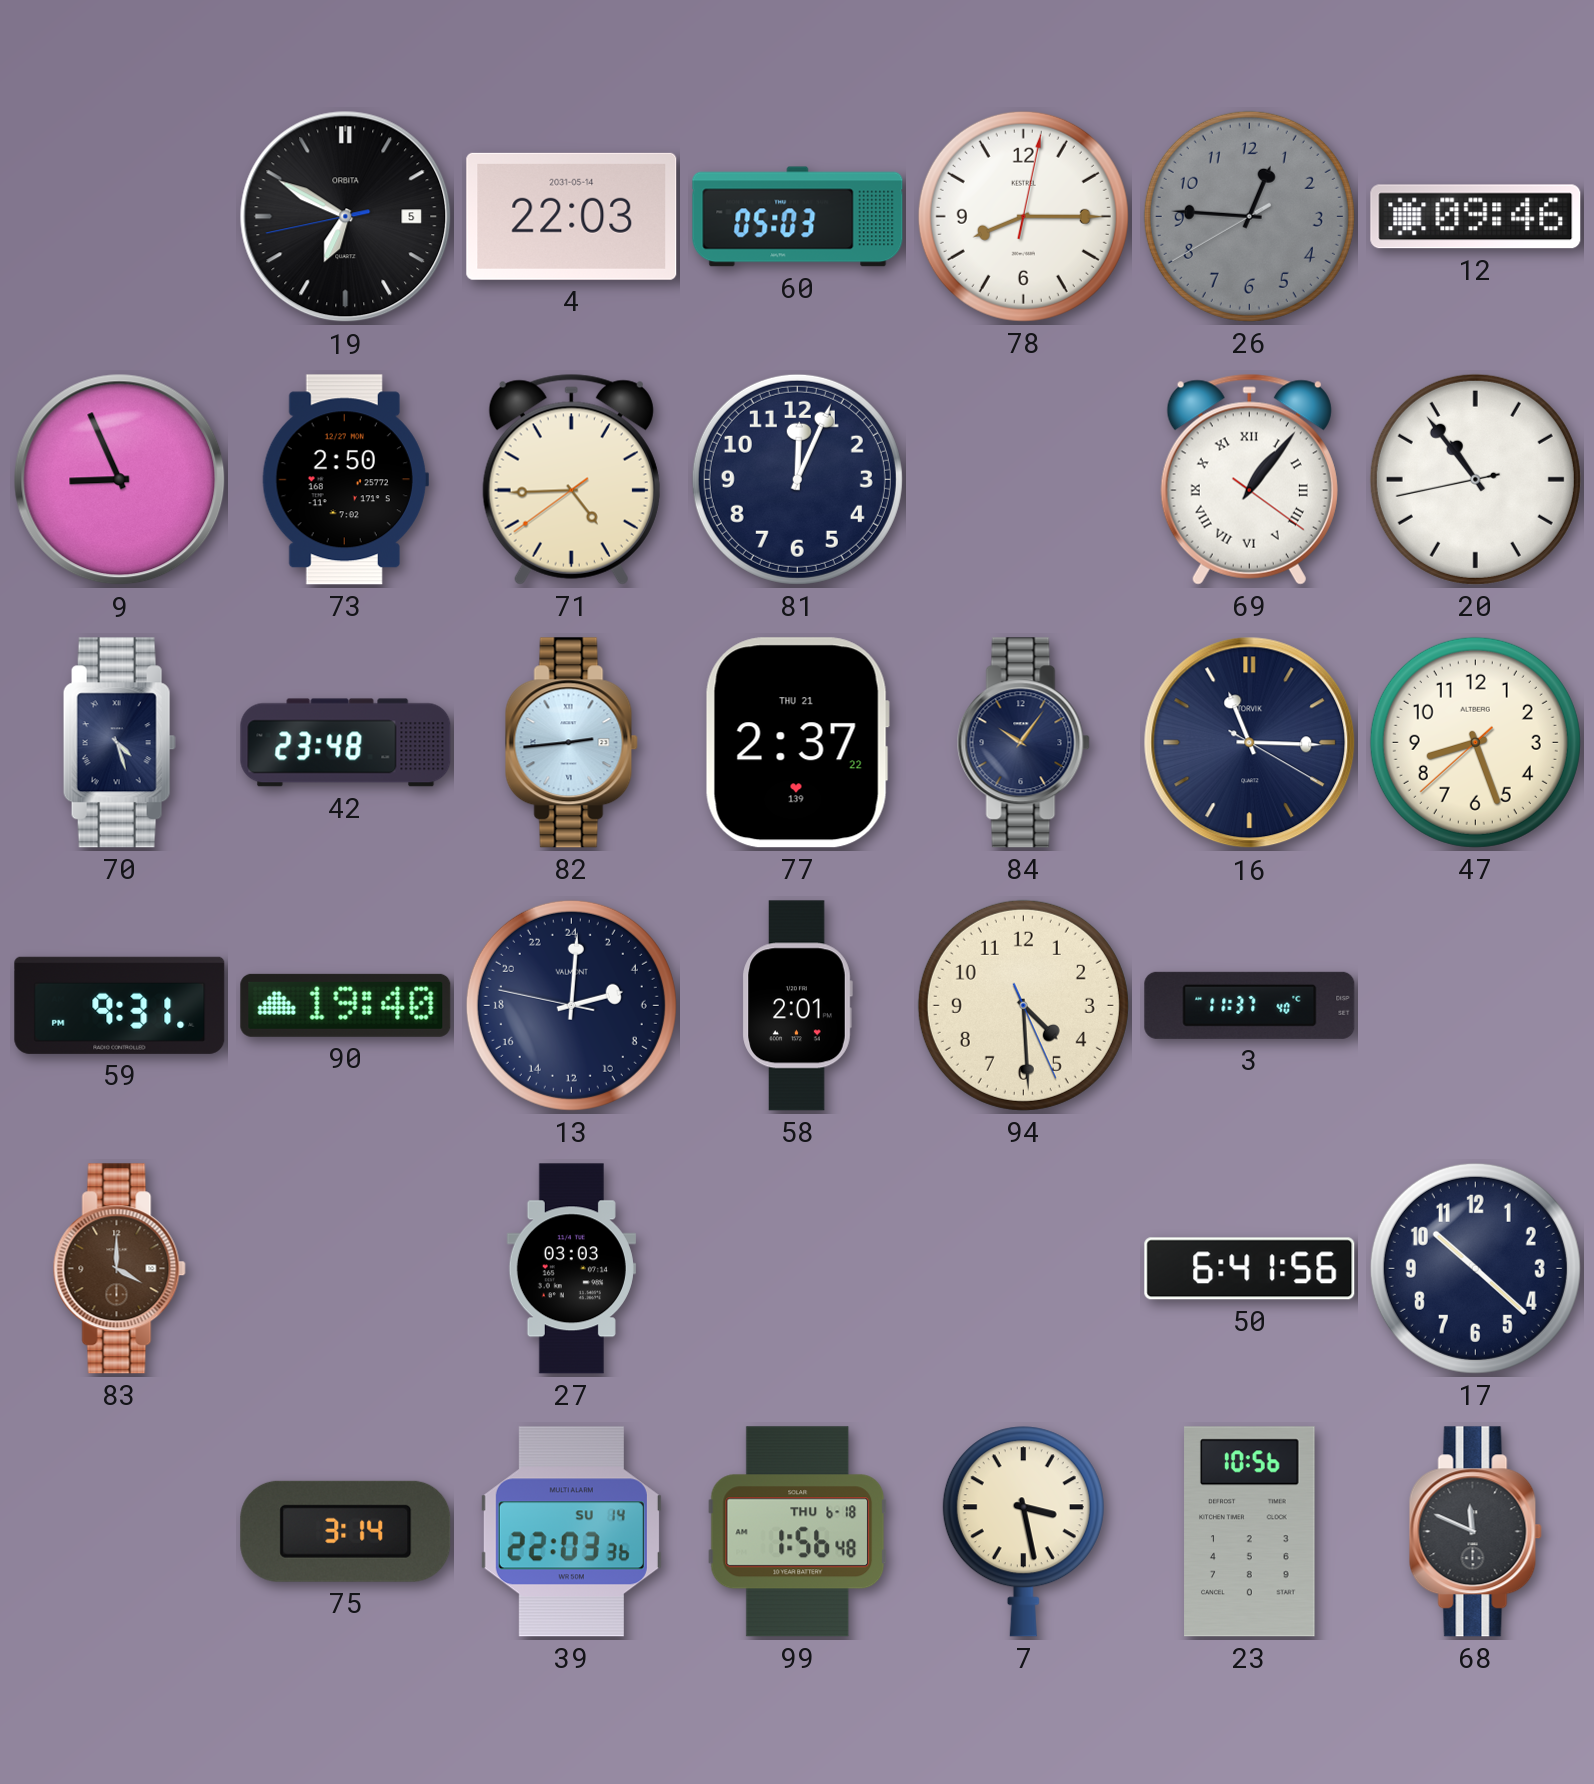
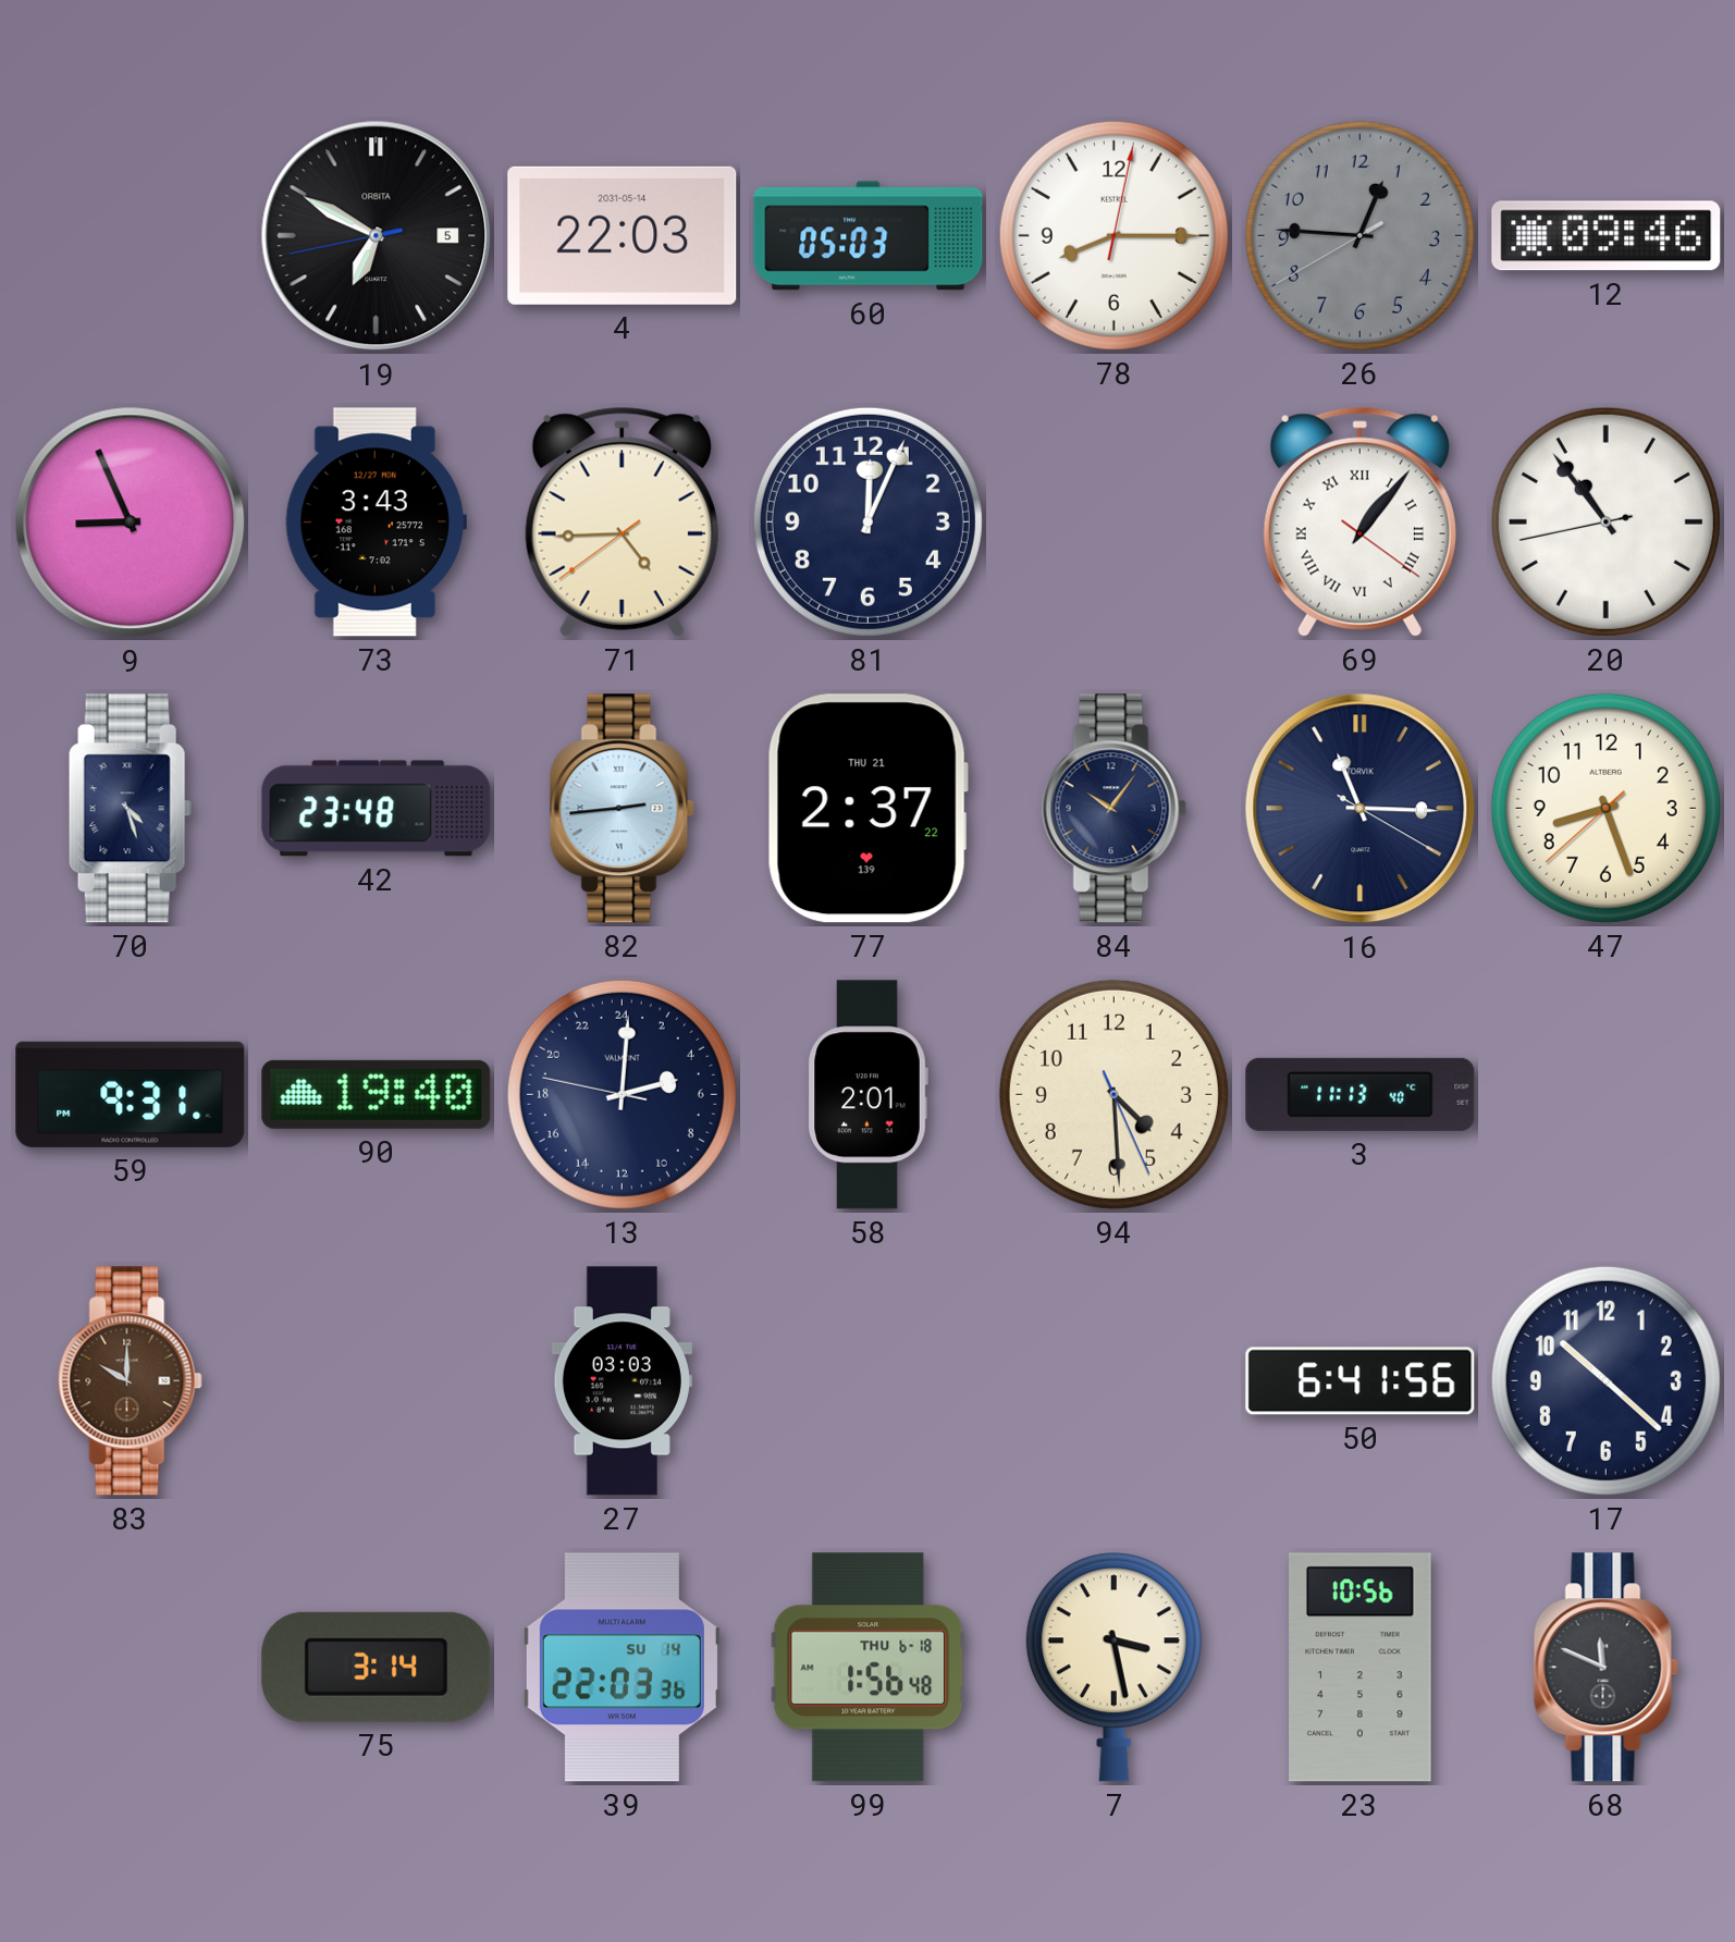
73: 2:50 -> 3:43
3: 11:37 -> 11:13
83: 4:00 -> 10:00
